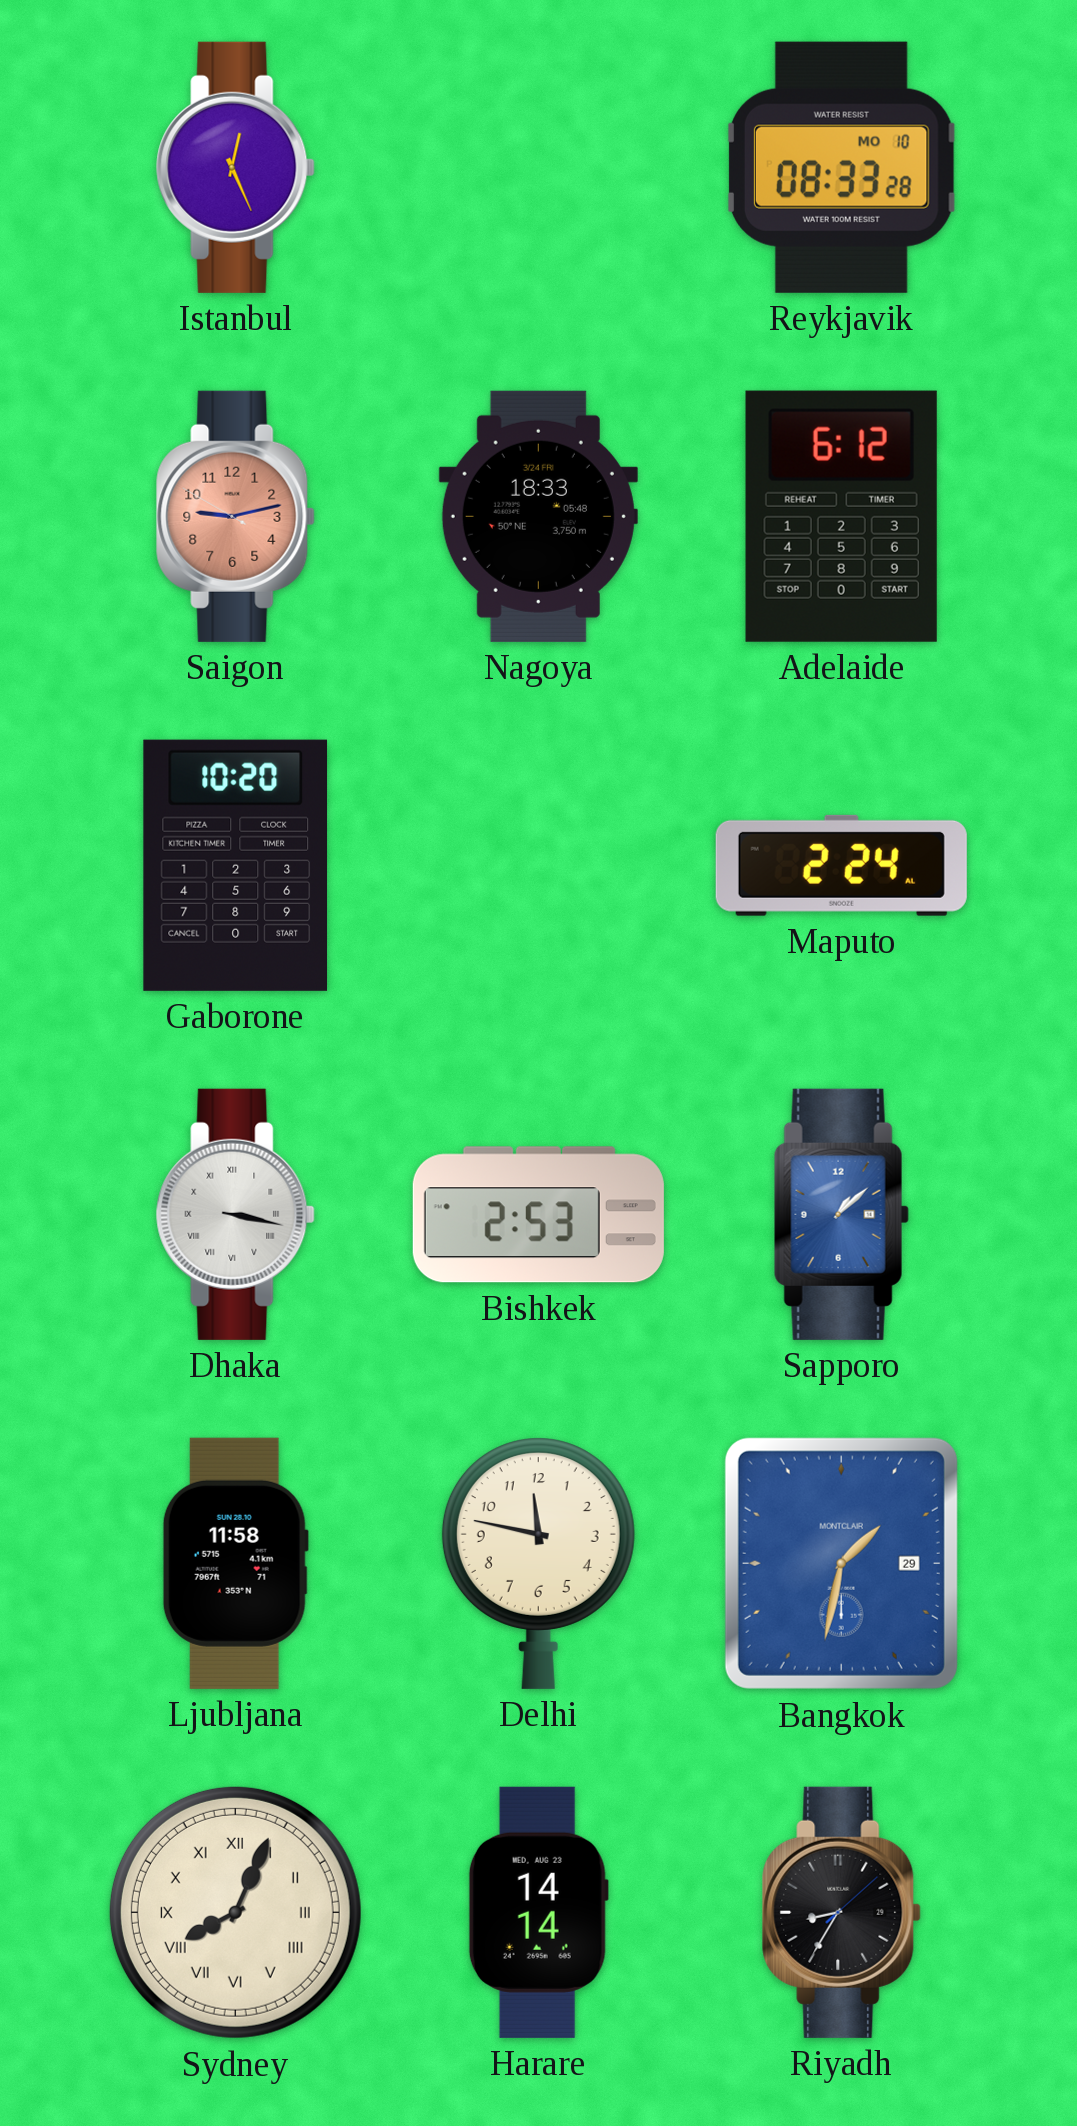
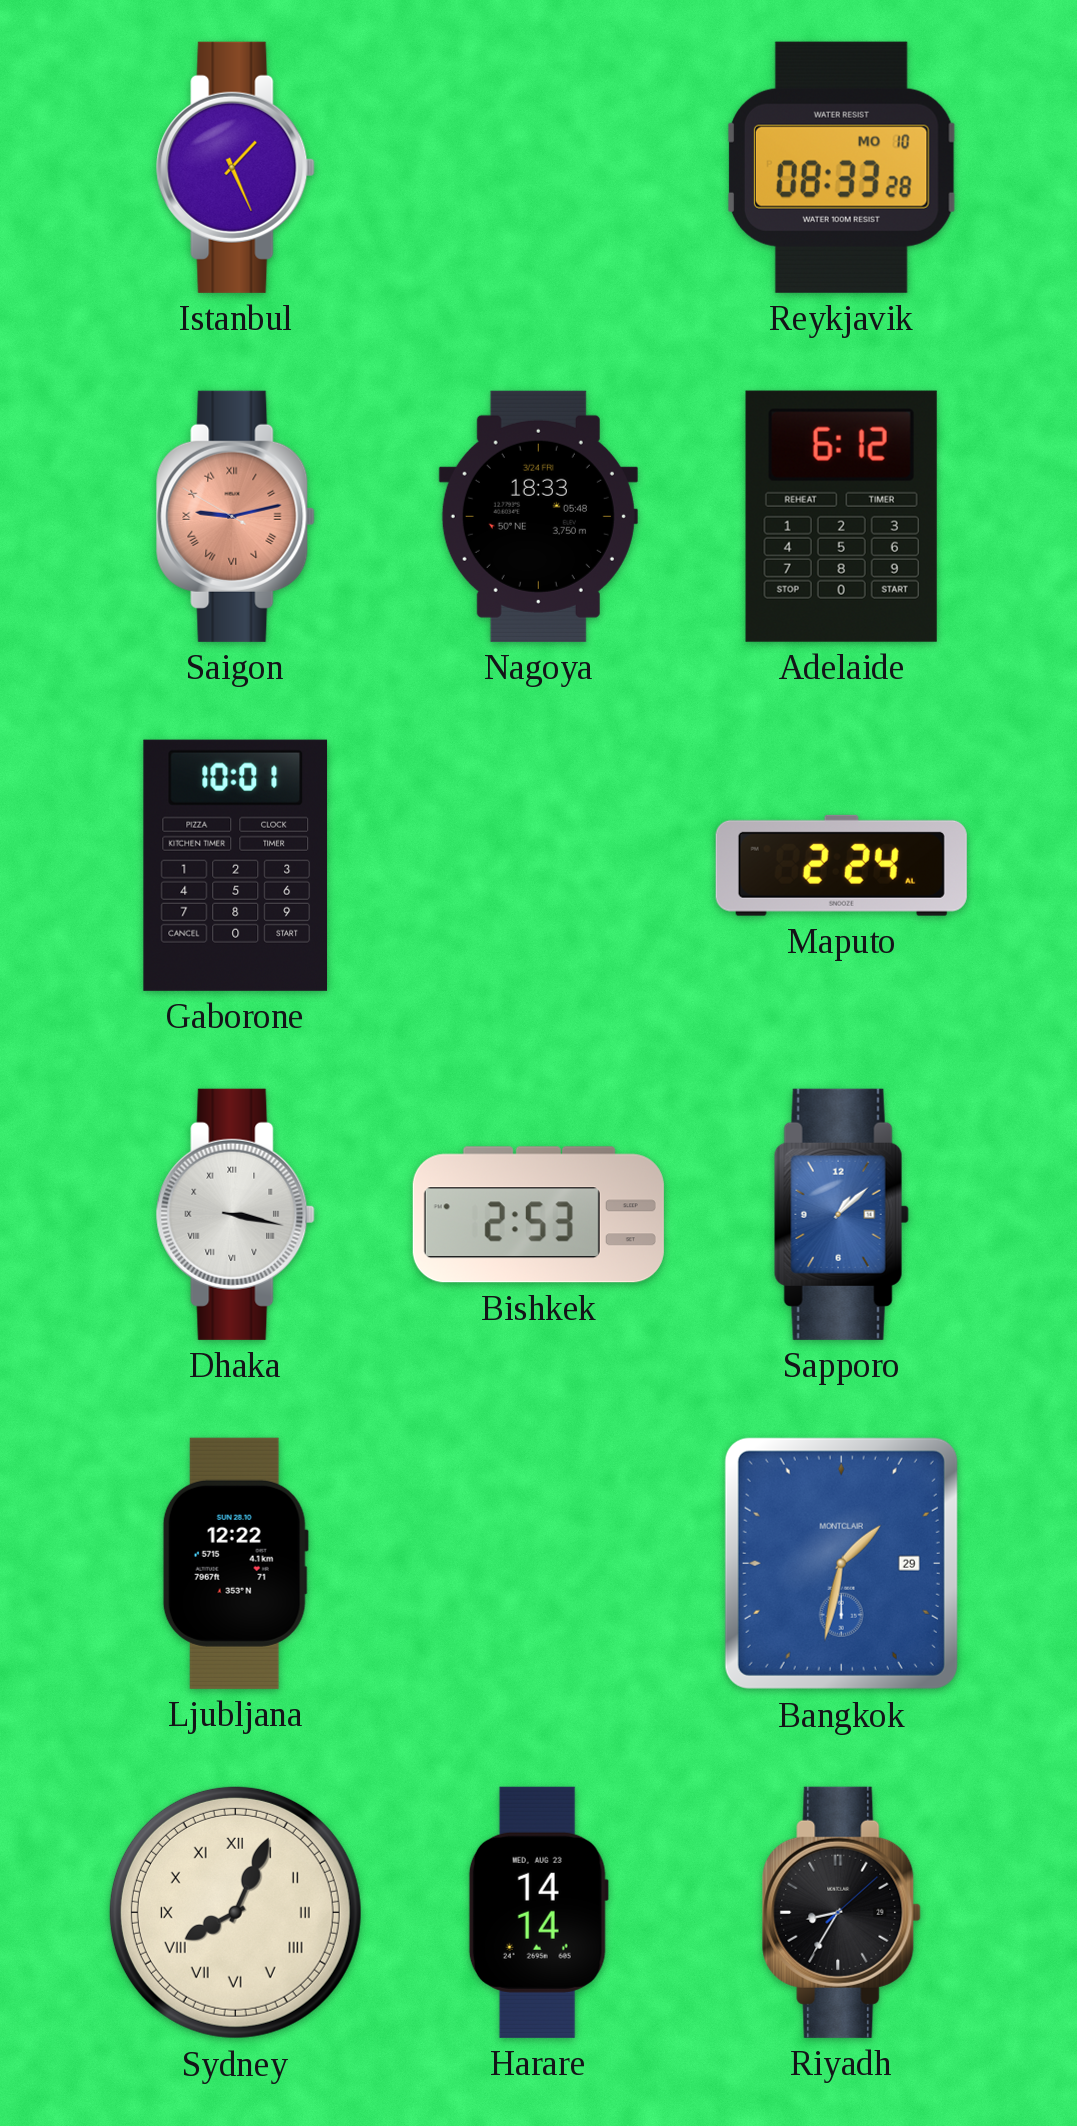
Istanbul: 12:26 -> 1:26
Saigon numerals: Arabic -> Roman
Gaborone: 10:20 -> 10:01
Ljubljana: 11:58 -> 12:22
Delhi: 11:47 -> none
